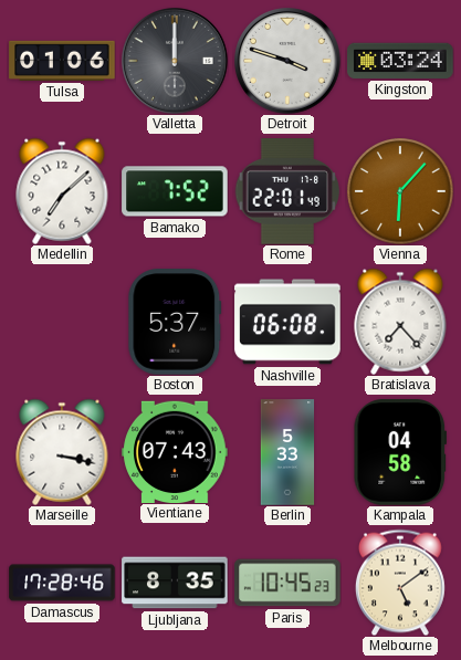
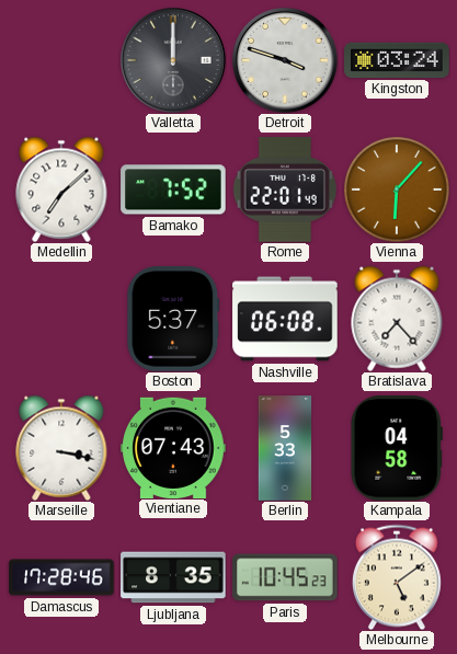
Tulsa: 01:06 -> none
